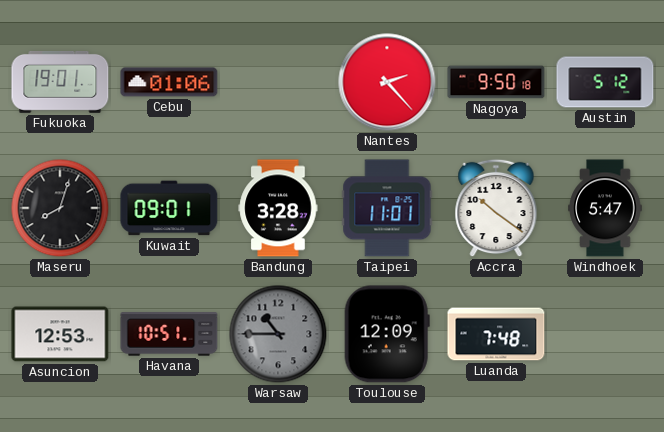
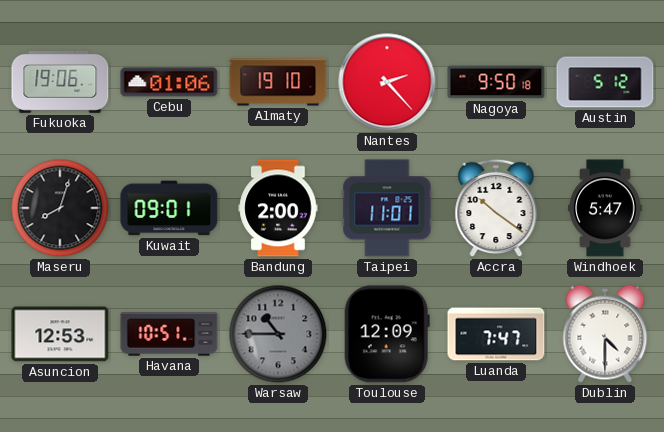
Fukuoka: 19:01 -> 19:06
Almaty: none -> 19:10
Bandung: 3:28 -> 2:00
Luanda: 7:48 -> 7:47
Dublin: none -> 4:30
